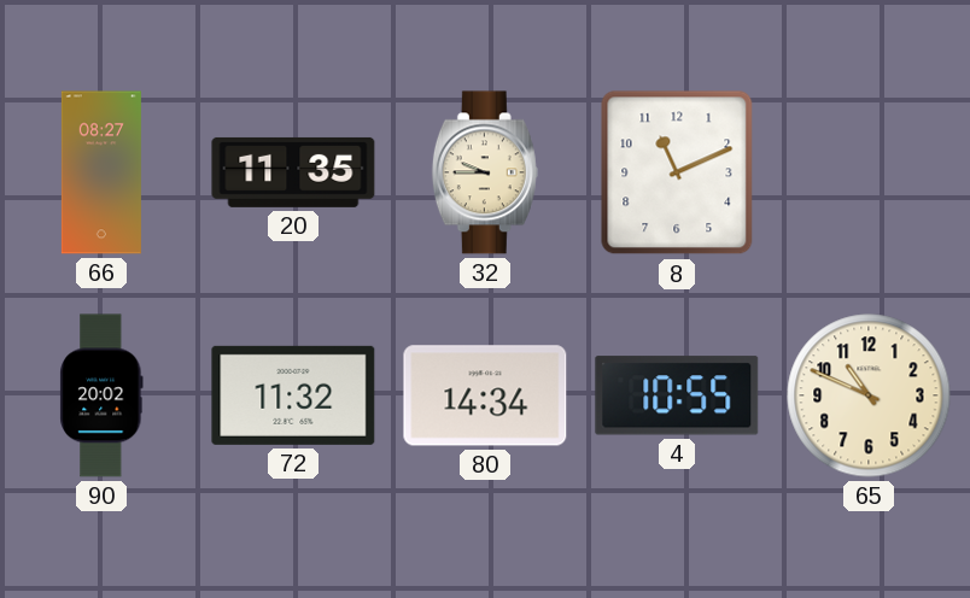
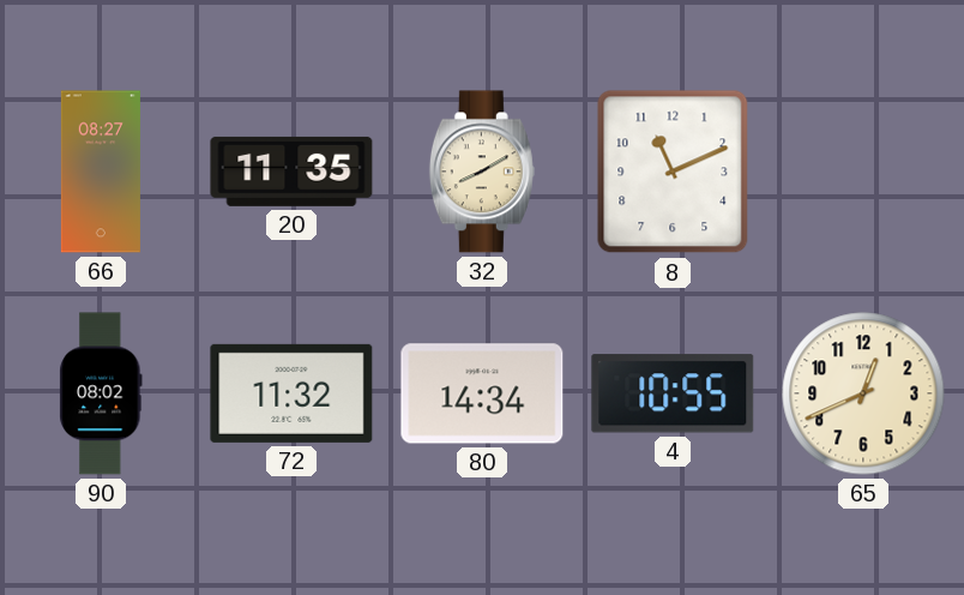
32: 9:45 -> 8:10
90: 20:02 -> 08:02
65: 10:49 -> 12:41
